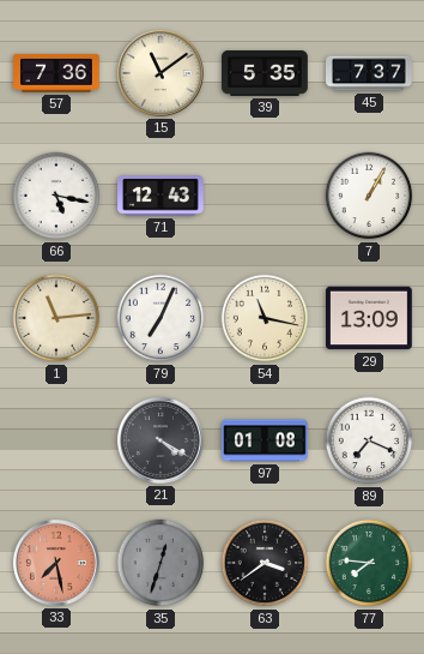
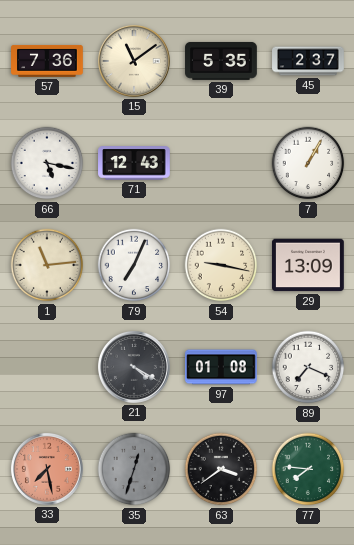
45: 7:37 -> 2:37
54: 11:17 -> 9:17
